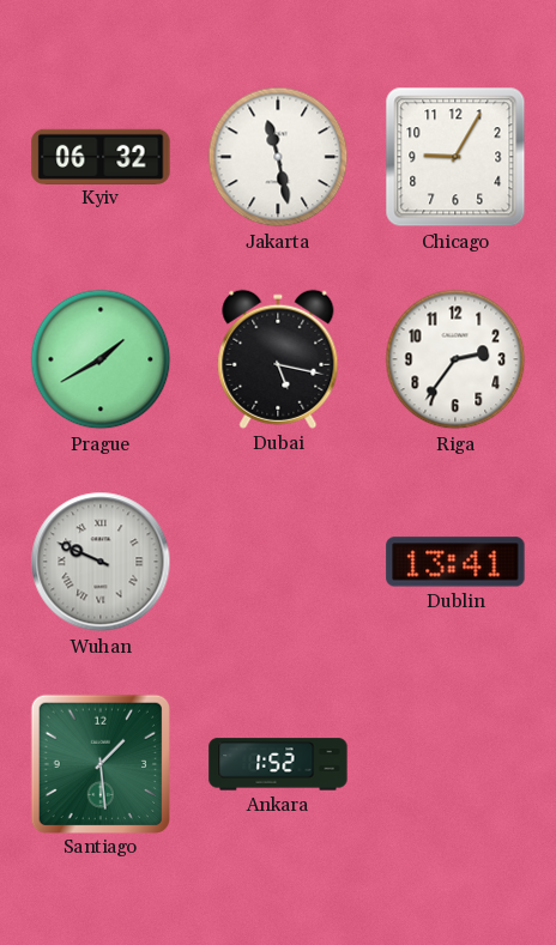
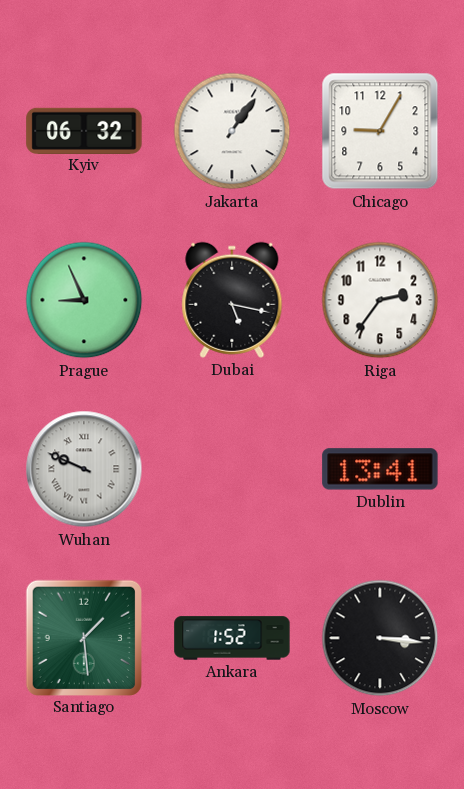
Jakarta: 11:28 -> 1:06
Prague: 1:40 -> 8:56
Moscow: none -> 3:16
